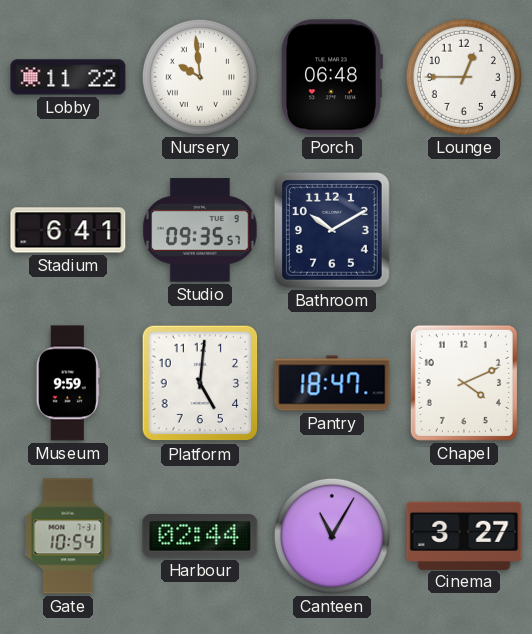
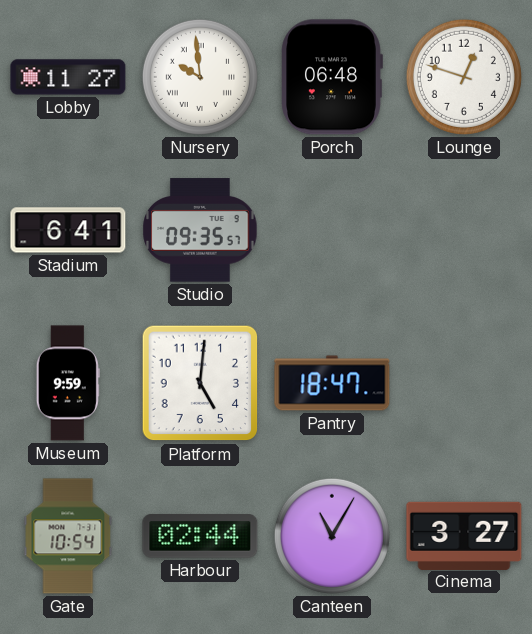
Lobby: 11:22 -> 11:27
Lounge: 12:45 -> 12:48
Bathroom: 10:10 -> none
Chapel: 4:11 -> none
